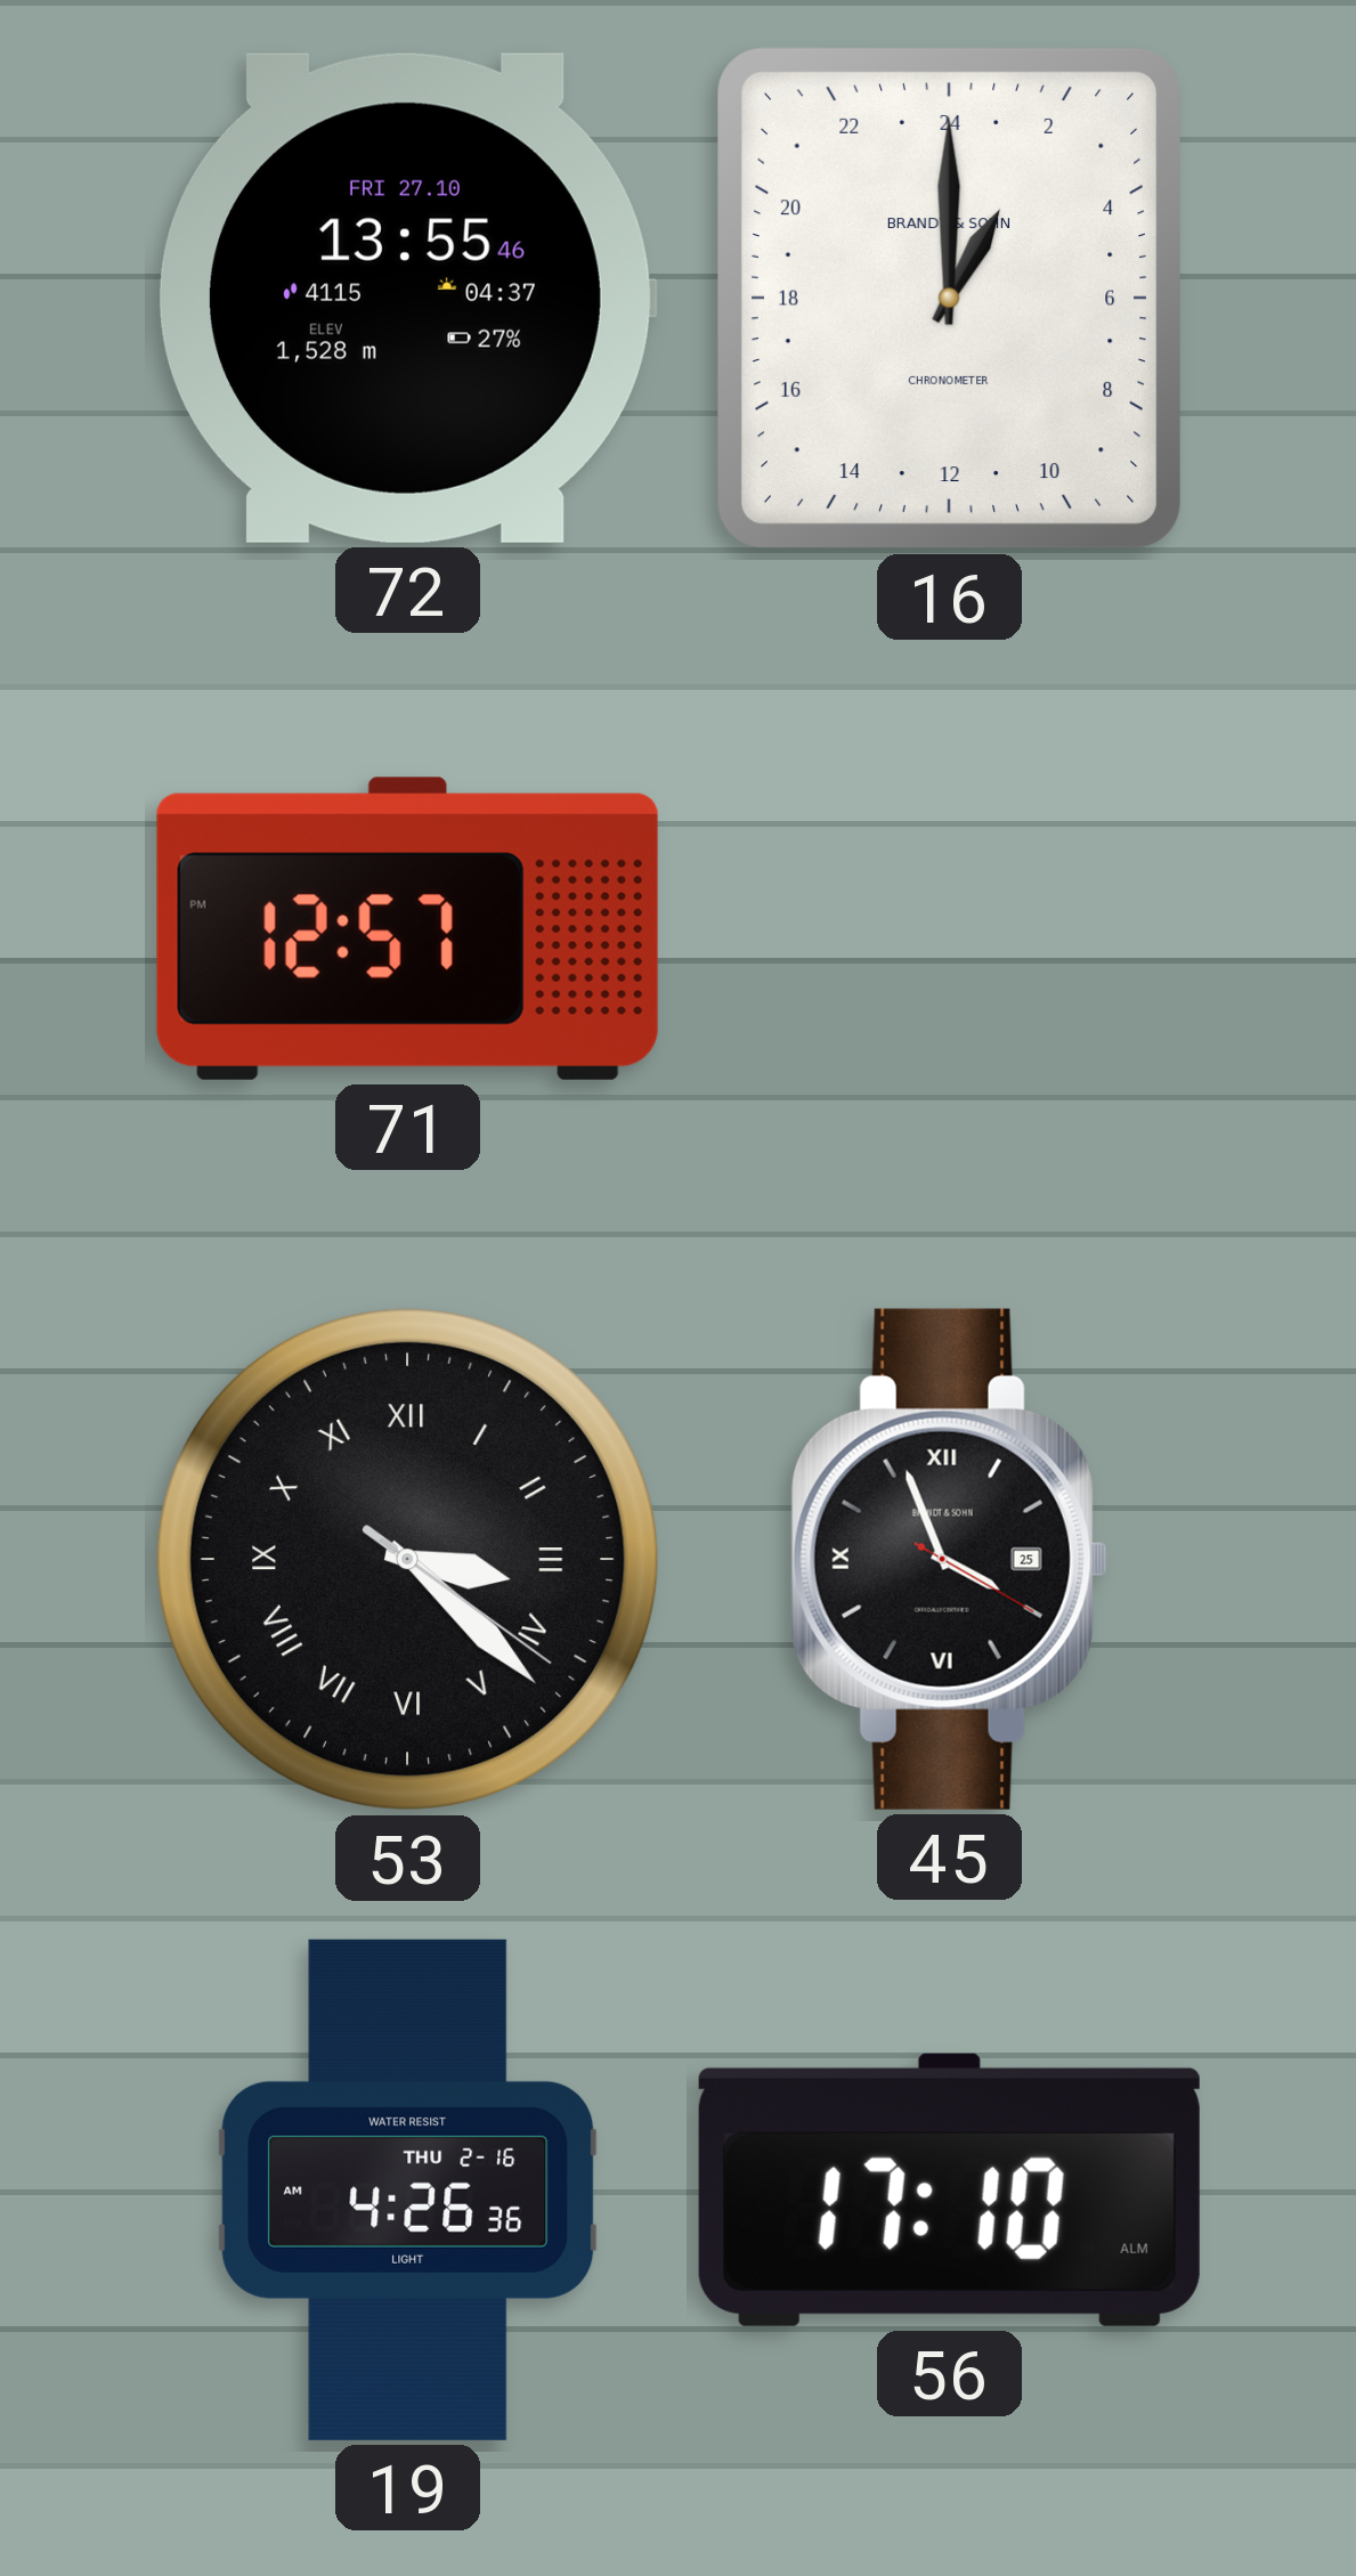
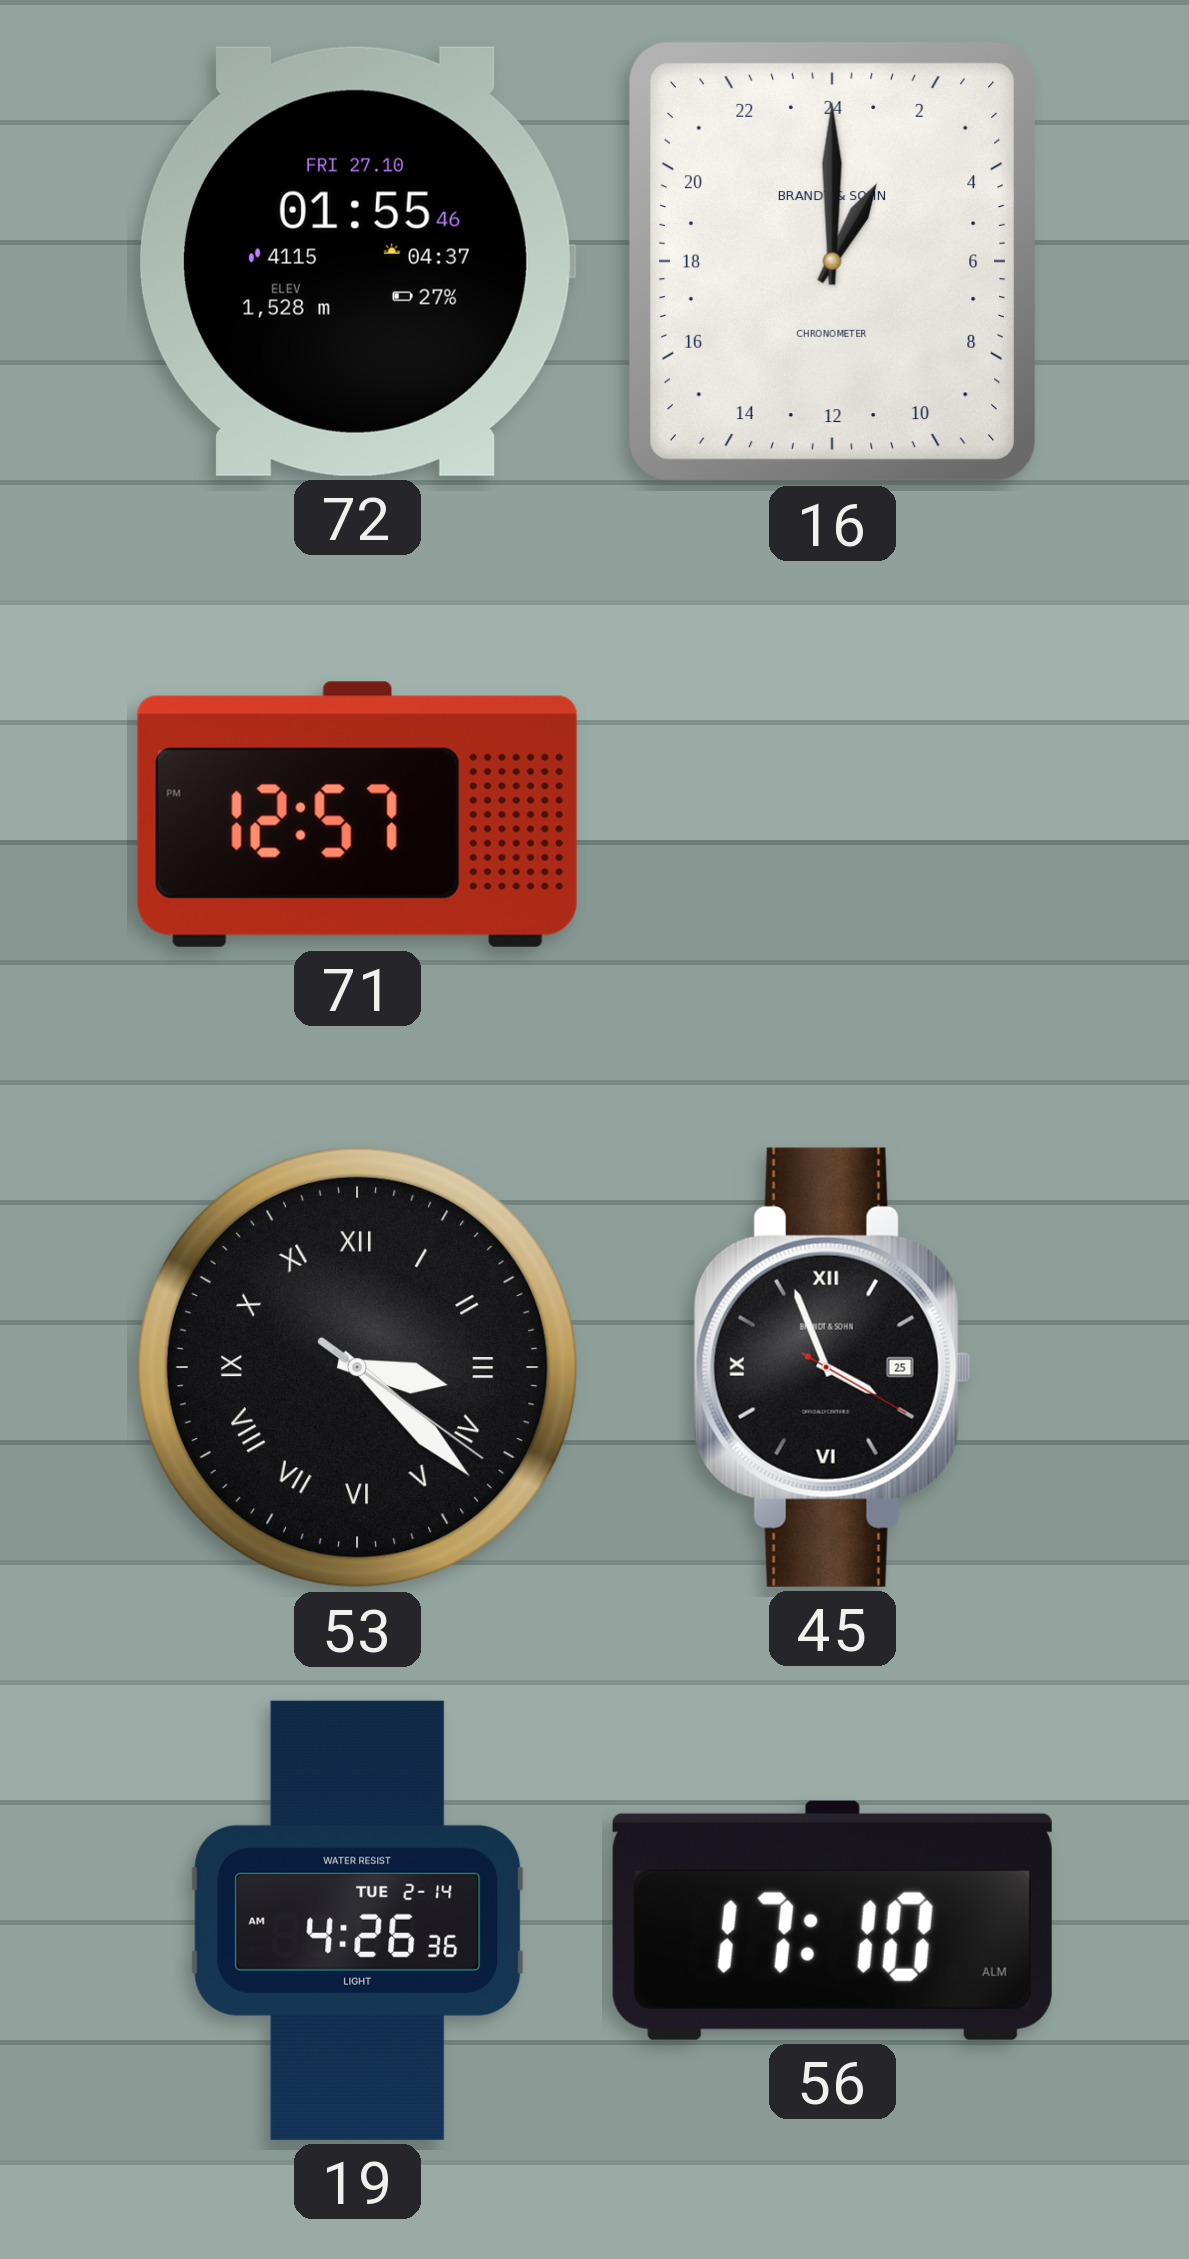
72: 13:55 -> 01:55
19 date: THU 2-16 -> TUE 2-14
